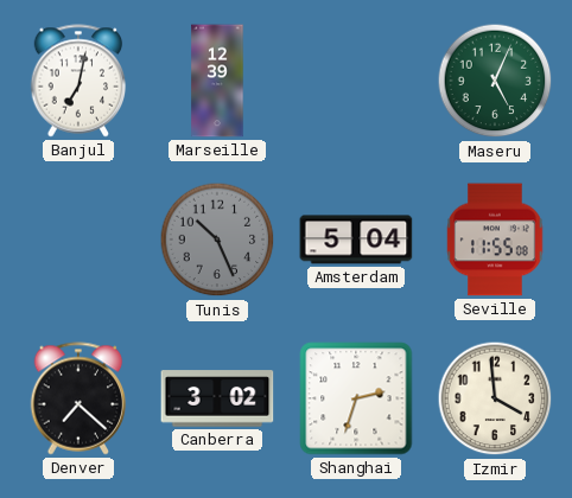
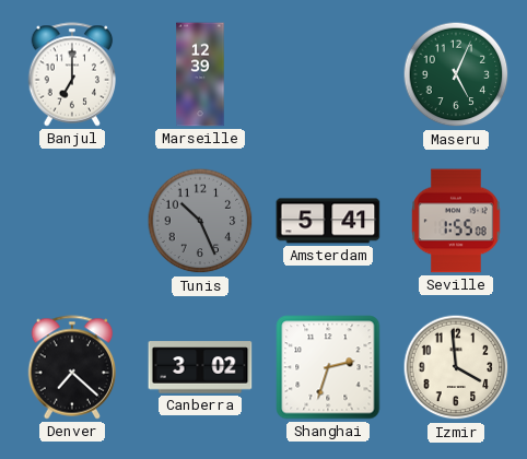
Banjul: 7:02 -> 7:00
Amsterdam: 5:04 -> 5:41
Seville: 11:55 -> 1:55
